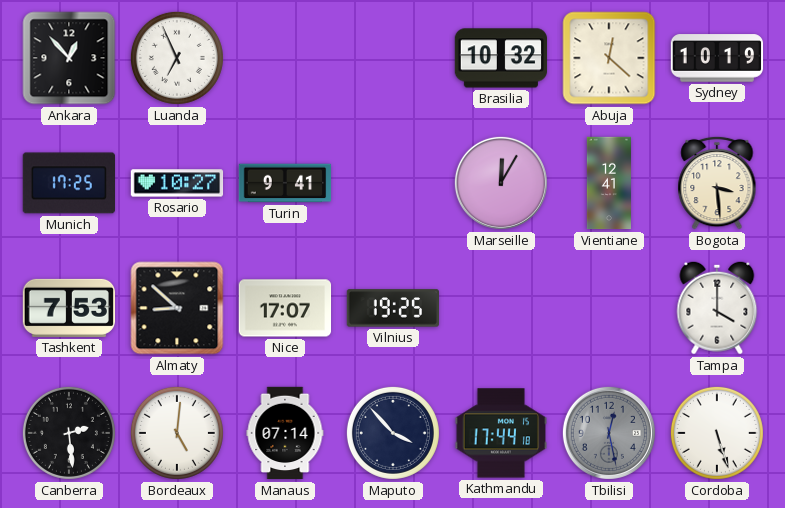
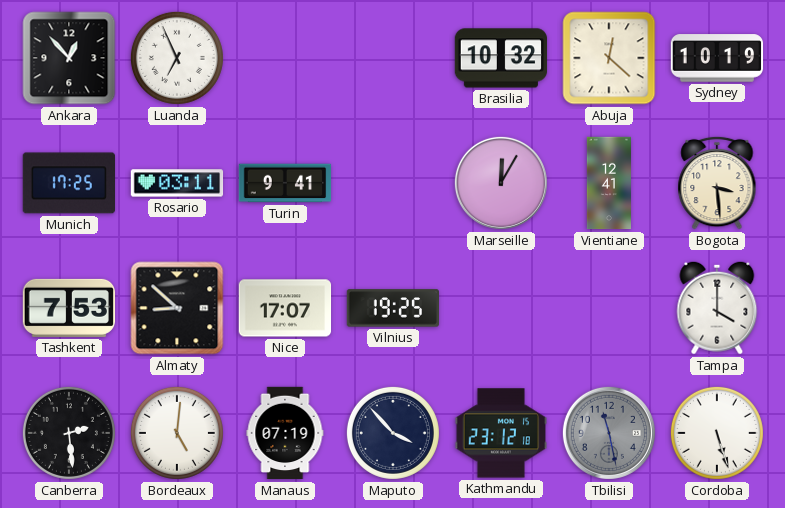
Rosario: 10:27 -> 03:11
Manaus: 07:14 -> 07:19
Kathmandu: 17:44 -> 23:12
Tbilisi: 12:28 -> 11:28
